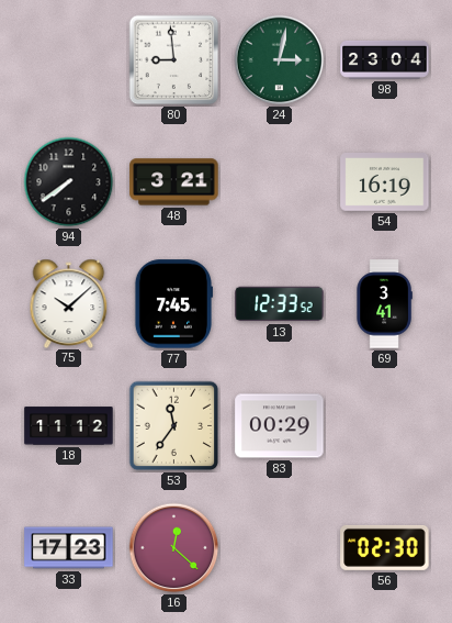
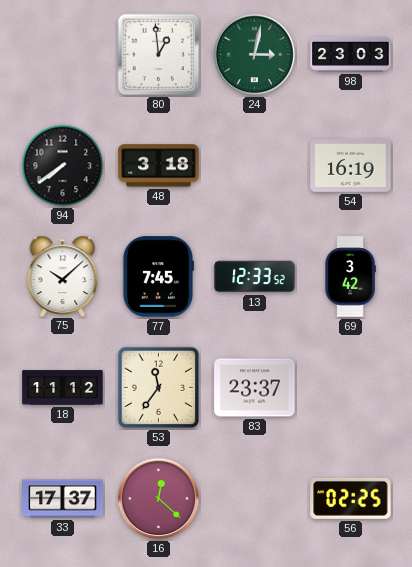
80: 8:59 -> 12:59
98: 23:04 -> 23:03
48: 3:21 -> 3:18
69: 3:41 -> 3:42
83: 00:29 -> 23:37
33: 17:23 -> 17:37
56: 02:30 -> 02:25
